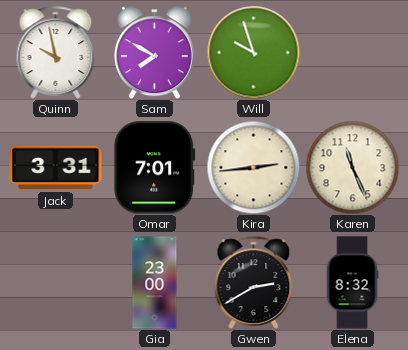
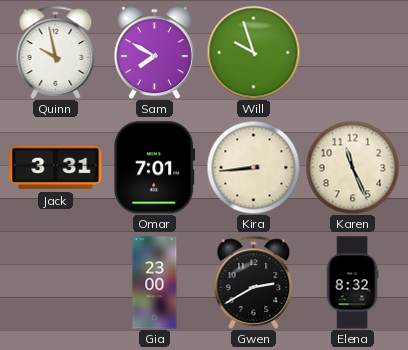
Kira: 2:44 -> 8:44
